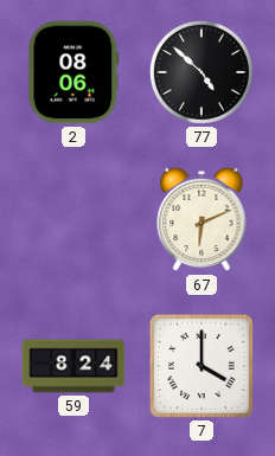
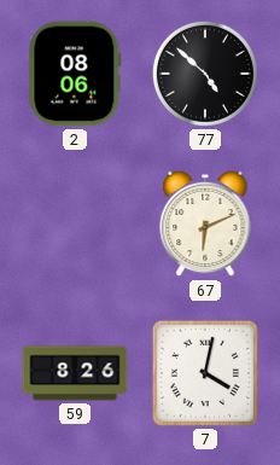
59: 8:24 -> 8:26
7: 4:00 -> 4:02
